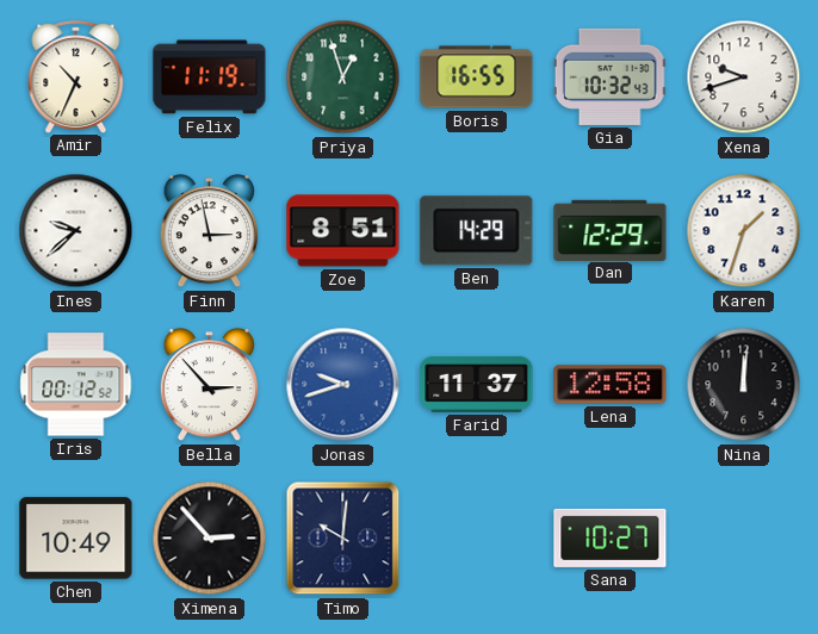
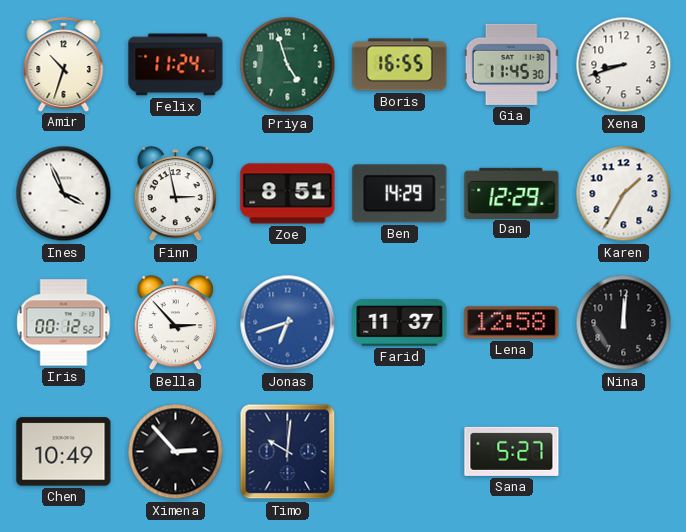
Amir: 10:34 -> 10:33
Felix: 11:19 -> 11:24
Priya: 12:57 -> 4:57
Gia: 10:32 -> 11:45
Xena: 9:42 -> 8:42
Ines: 9:38 -> 3:56
Karen: 1:33 -> 1:35
Jonas: 9:42 -> 6:42
Sana: 10:27 -> 5:27
